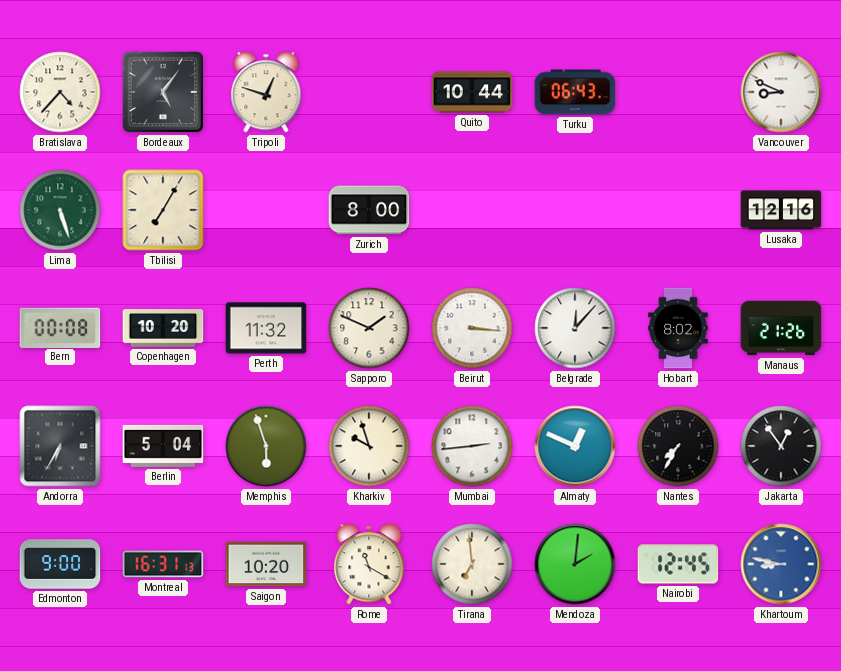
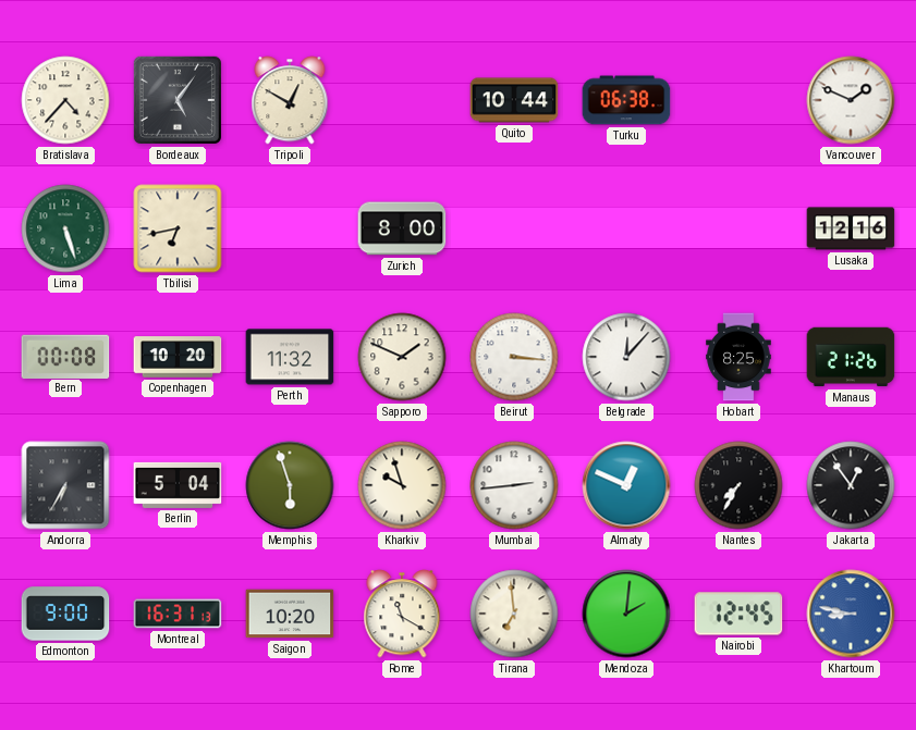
Tripoli: 12:48 -> 12:50
Turku: 06:43 -> 06:38
Vancouver: 8:49 -> 1:49
Tbilisi: 7:05 -> 6:43
Hobart: 8:02 -> 8:25
